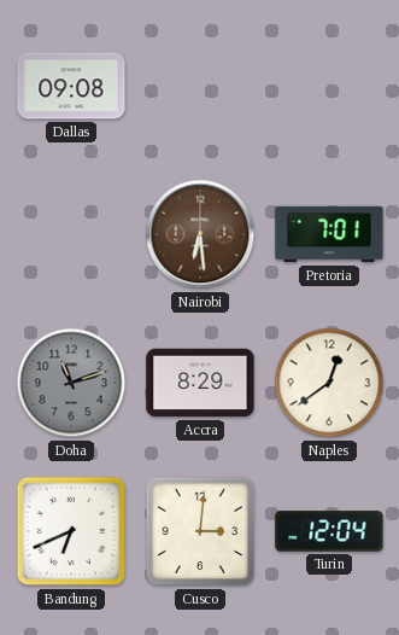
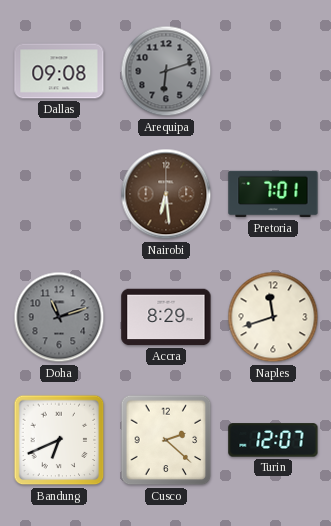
Arequipa: none -> 6:12
Naples: 12:39 -> 11:42
Cusco: 3:01 -> 2:22
Turin: 12:04 -> 12:07
